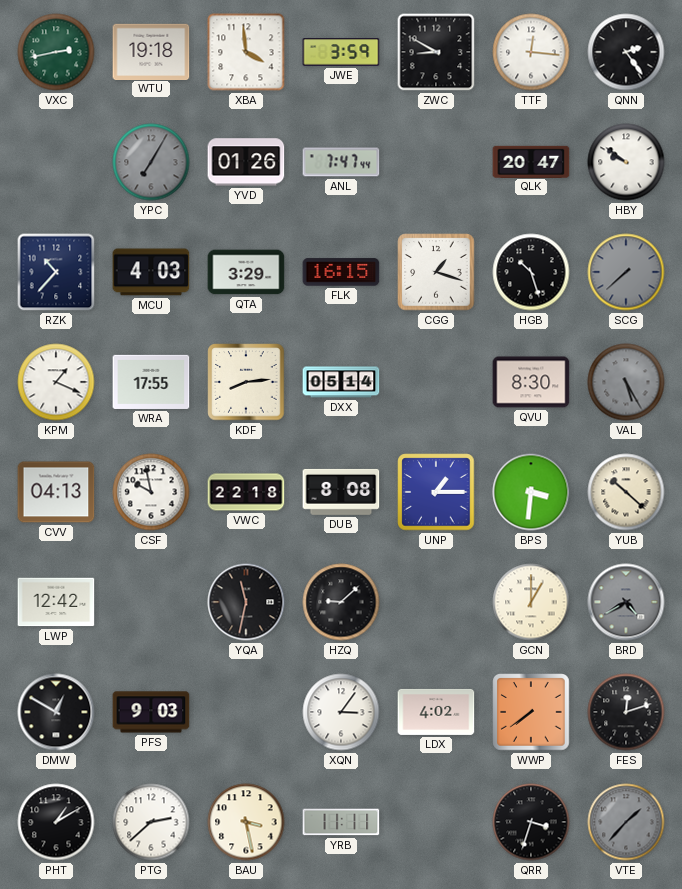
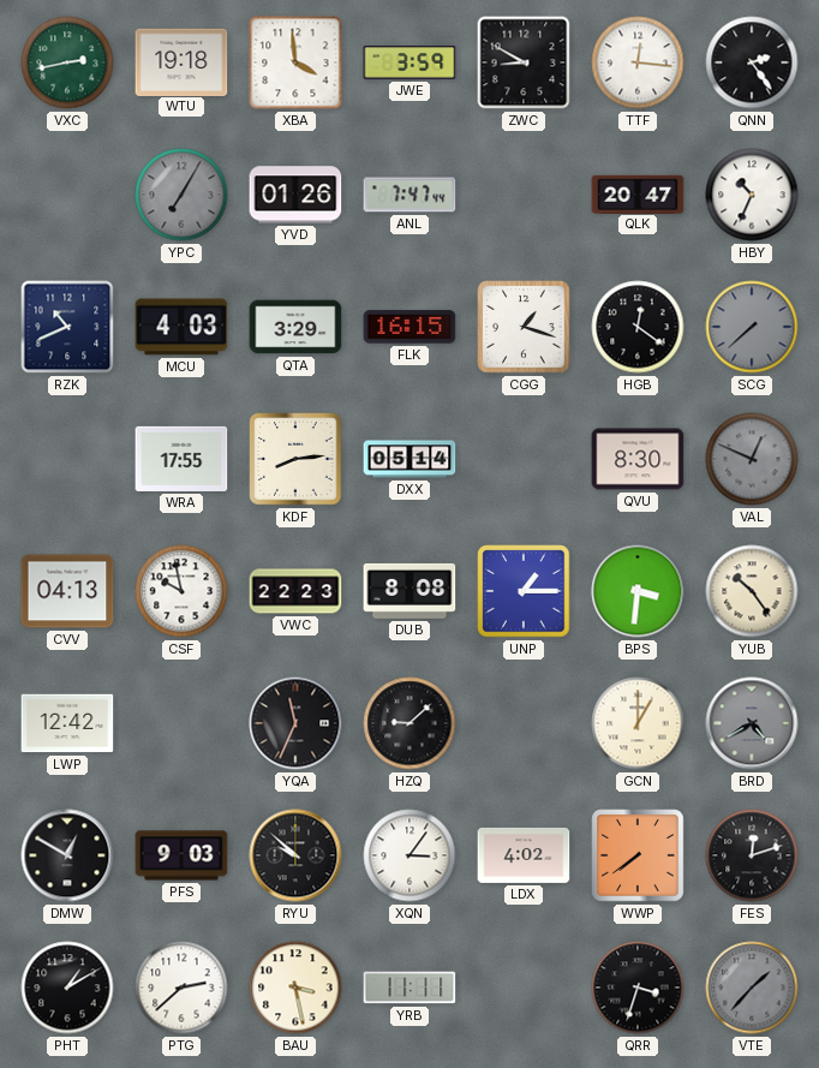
HBY: 9:51 -> 10:34
RZK: 10:37 -> 10:41
HGB: 10:27 -> 12:21
KPM: 1:19 -> none
VAL: 5:25 -> 12:49
VWC: 22:18 -> 22:23
YUB: 10:22 -> 10:24
YQA: 11:32 -> 11:34
RYU: none -> 9:52
